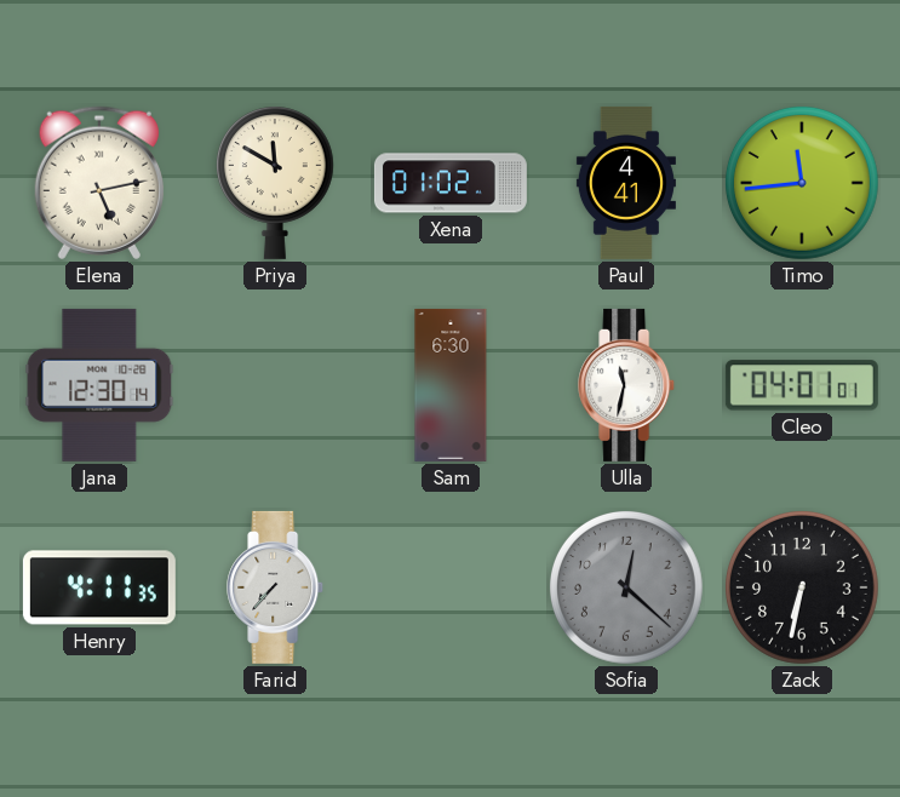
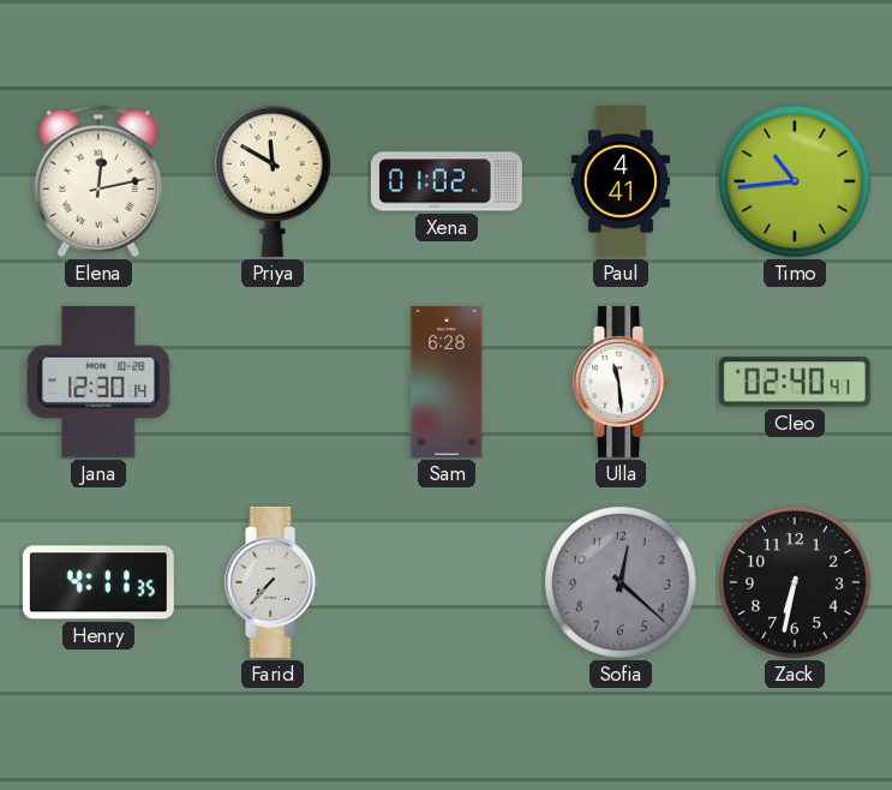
Elena: 5:13 -> 12:13
Timo: 11:44 -> 10:44
Sam: 6:30 -> 6:28
Ulla: 11:32 -> 11:29
Cleo: 04:01 -> 02:40
